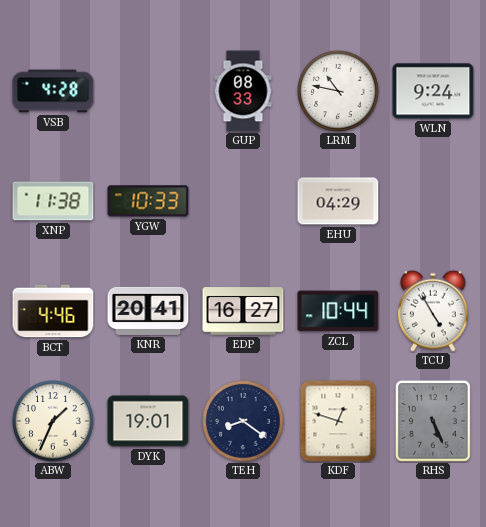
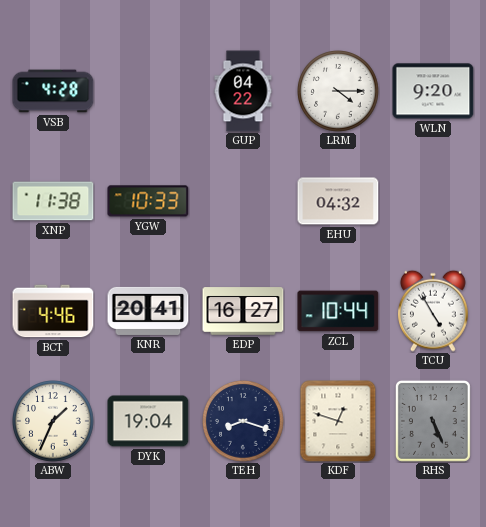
GUP: 08:33 -> 04:22
LRM: 10:47 -> 4:15
WLN: 9:24 -> 9:20
EHU: 04:29 -> 04:32
DYK: 19:01 -> 19:04
TEH: 8:21 -> 8:18
